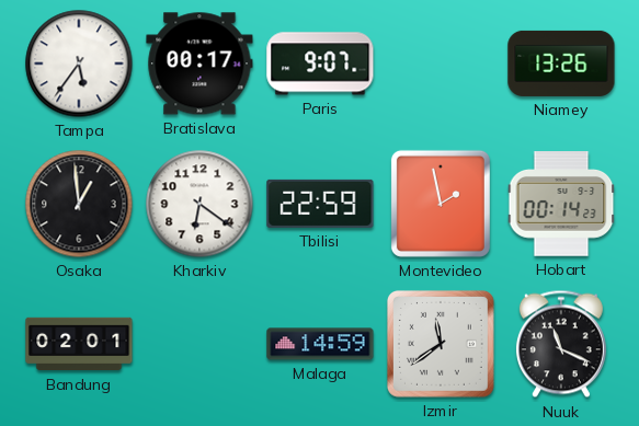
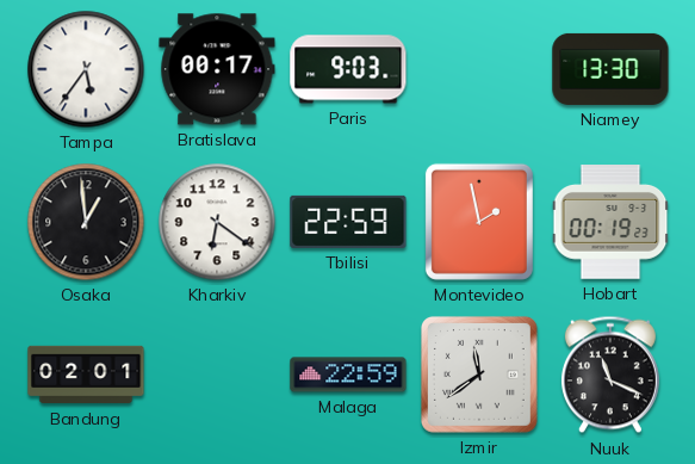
Paris: 9:07 -> 9:03
Niamey: 13:26 -> 13:30
Hobart: 00:14 -> 00:19
Malaga: 14:59 -> 22:59
